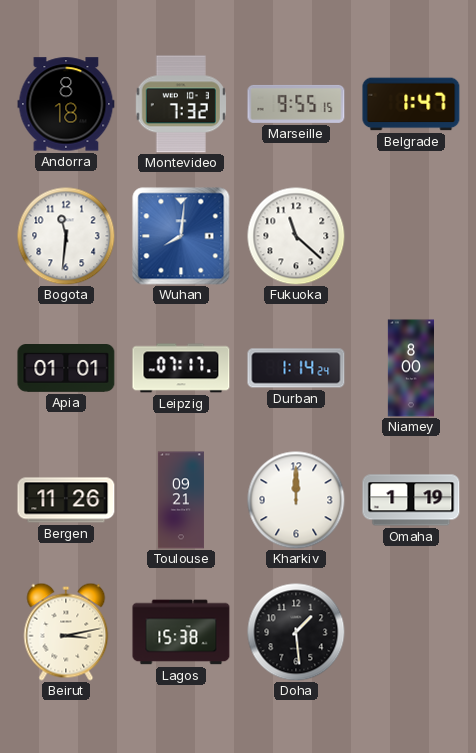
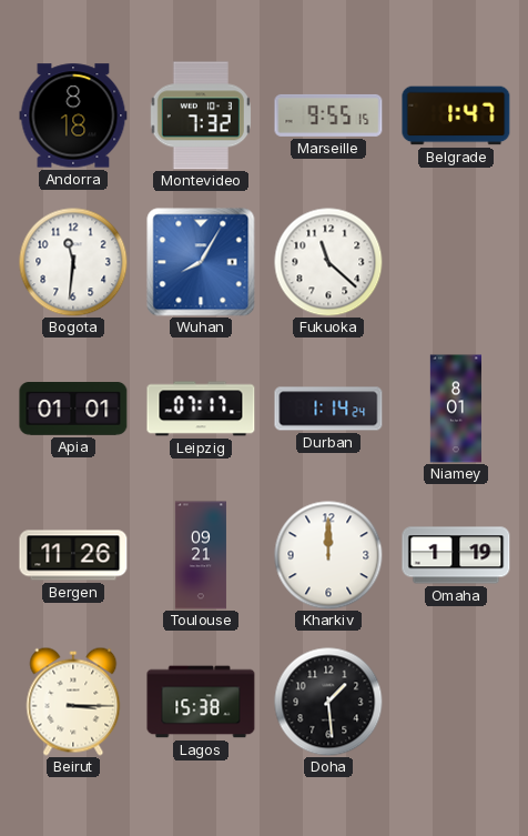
Wuhan: 8:01 -> 8:05
Niamey: 8:00 -> 8:01
Beirut: 3:13 -> 3:15
